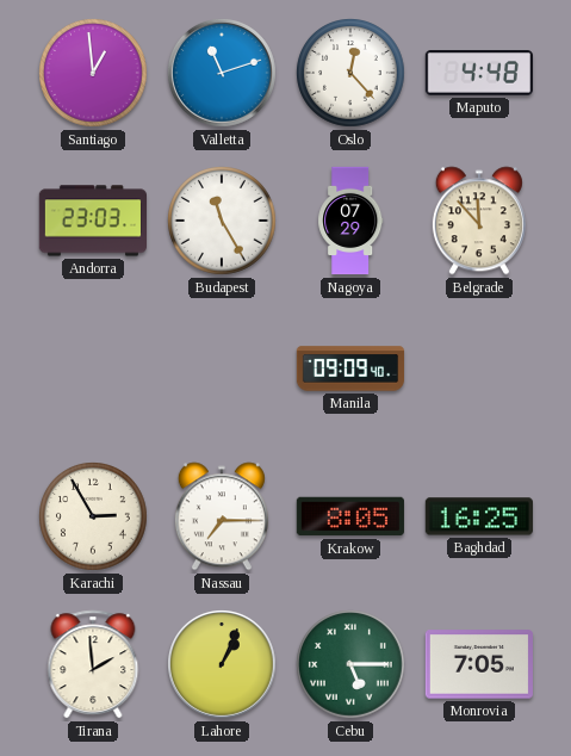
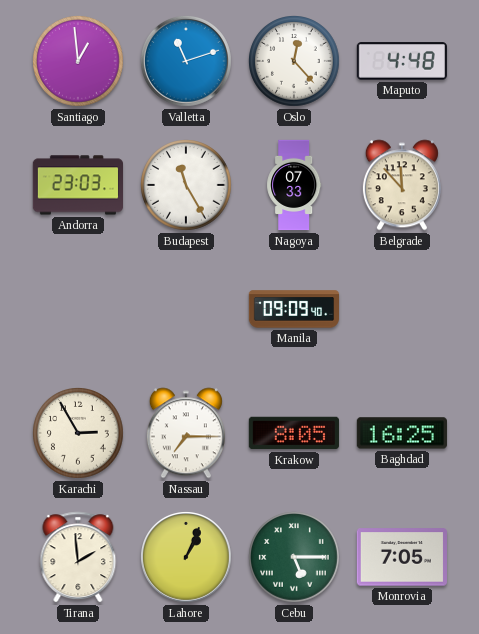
Nagoya: 07:29 -> 07:33
